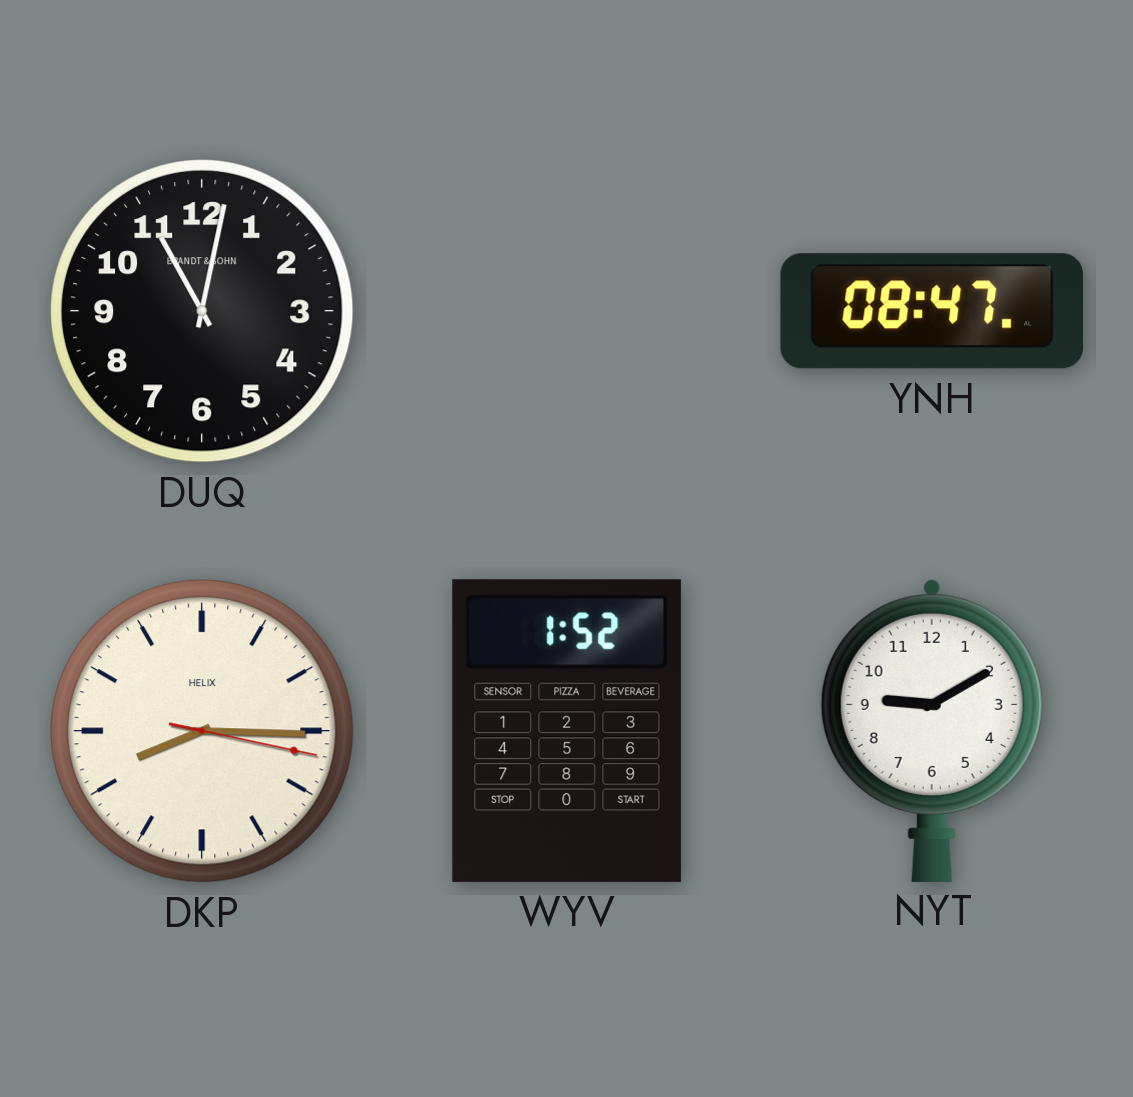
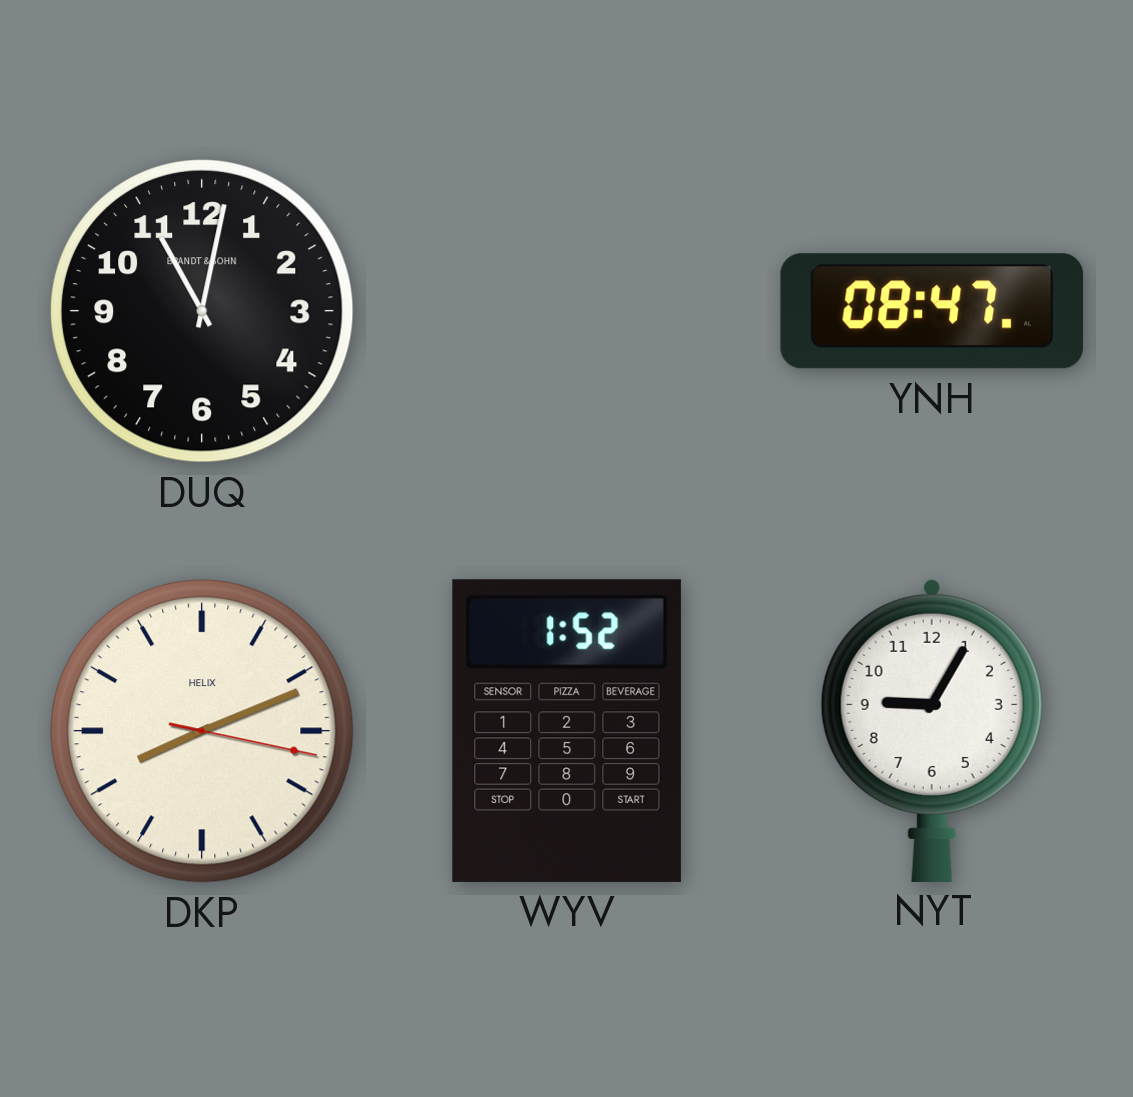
DKP: 8:15 -> 8:11
NYT: 9:10 -> 9:05
